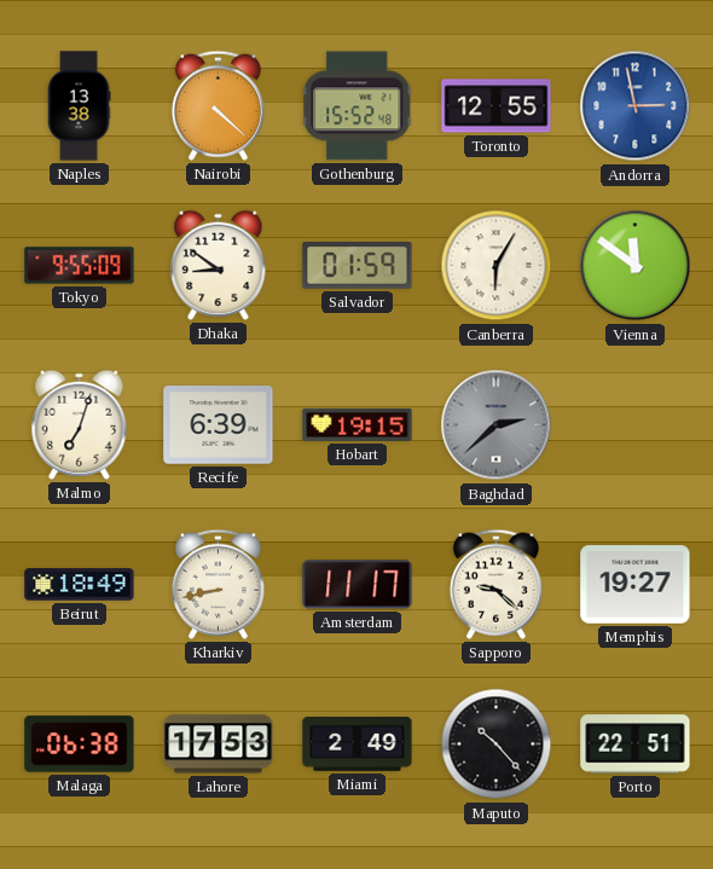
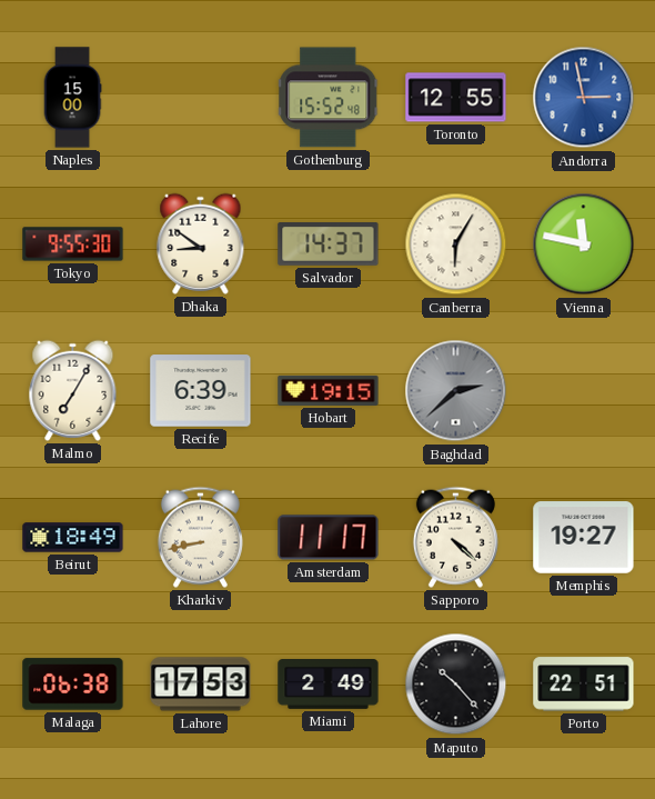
Naples: 13:38 -> 15:00
Nairobi: 4:22 -> none
Tokyo: 9:55:09 -> 9:55:30
Salvador: 01:59 -> 14:37
Vienna: 11:51 -> 11:47
Malmo: 7:03 -> 7:05
Sapporo: 9:22 -> 4:22
